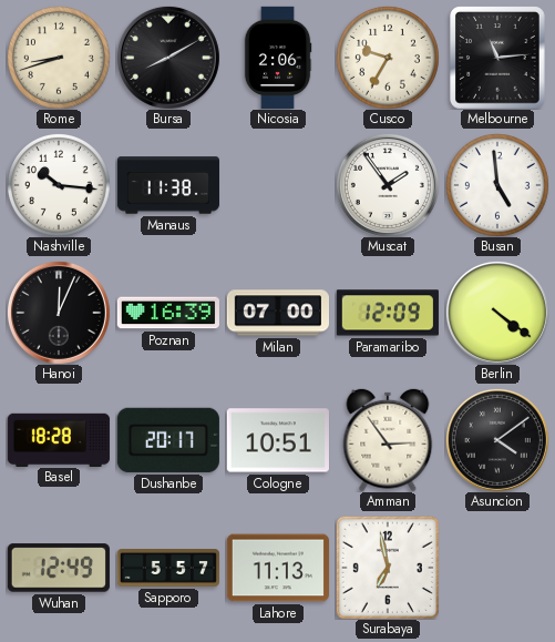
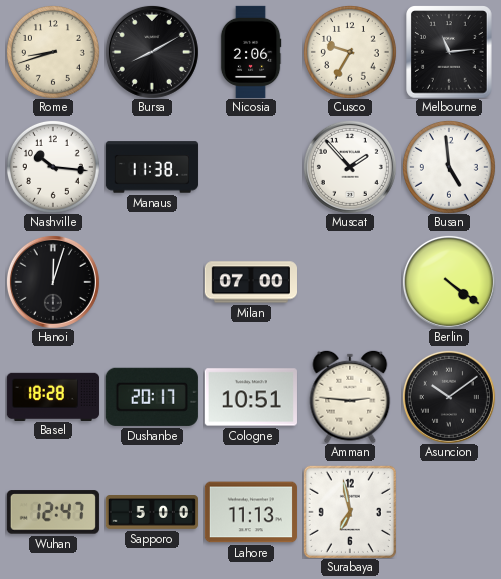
Muscat: 1:54 -> 1:53
Hanoi: 12:04 -> 12:03
Poznan: 16:39 -> none
Paramaribo: 12:09 -> none
Amman: 2:54 -> 2:46
Asuncion: 4:09 -> 10:09
Wuhan: 12:49 -> 12:47
Sapporo: 5:57 -> 5:00
